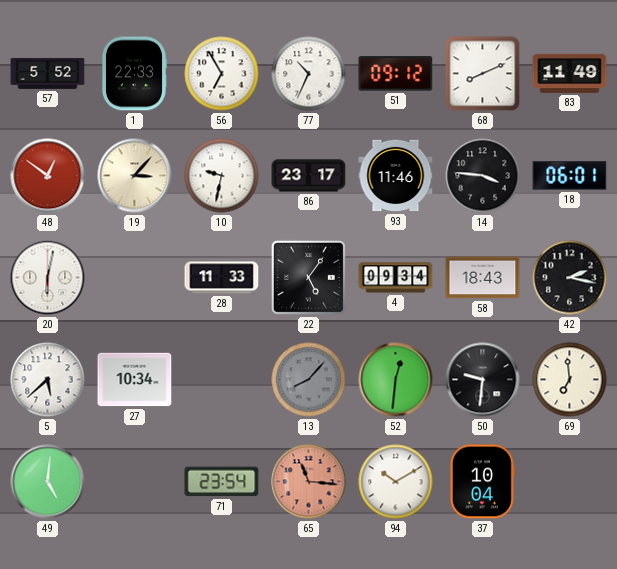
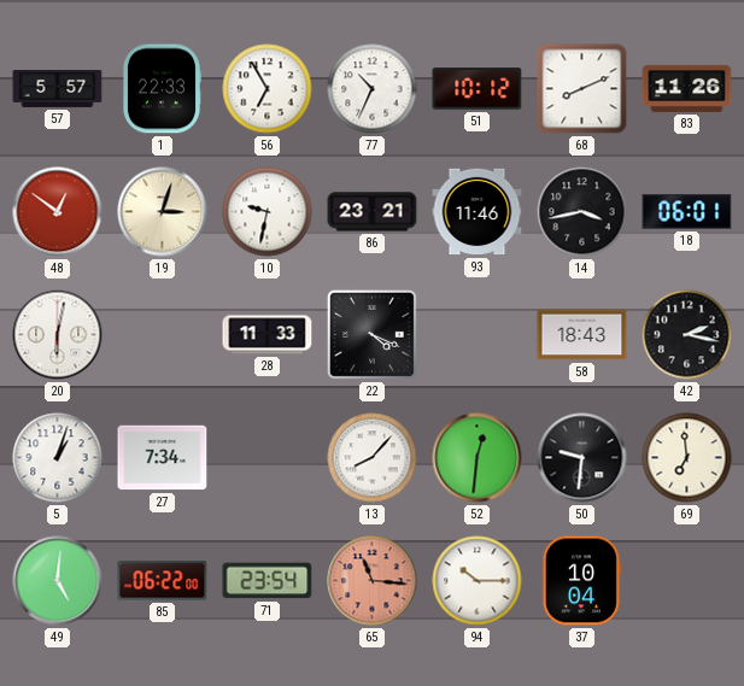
57: 5:52 -> 5:57
51: 09:12 -> 10:12
83: 11:49 -> 11:26
19: 3:07 -> 3:03
86: 23:17 -> 23:21
14: 3:46 -> 3:43
22: 5:06 -> 4:19
4: 09:34 -> none
5: 5:38 -> 1:03
27: 10:34 -> 7:34
13 dial: grey -> white
85: none -> 06:22
94: 10:10 -> 10:15
